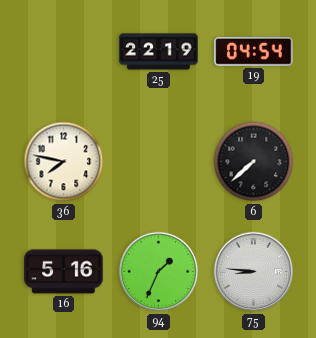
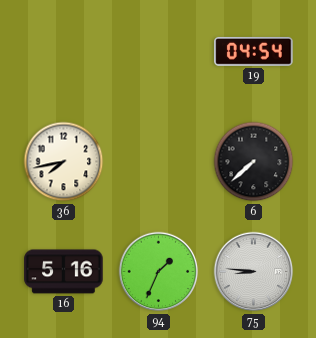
25: 22:19 -> none
36: 7:47 -> 7:43
